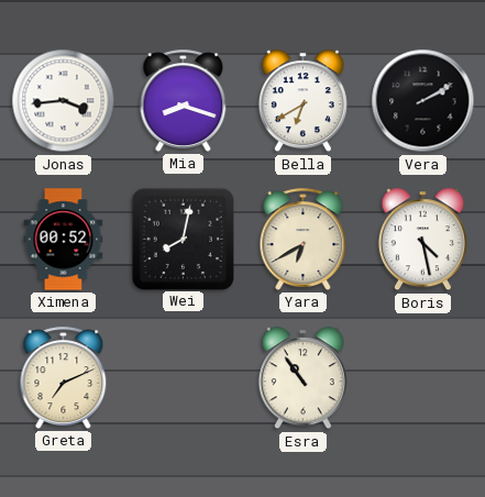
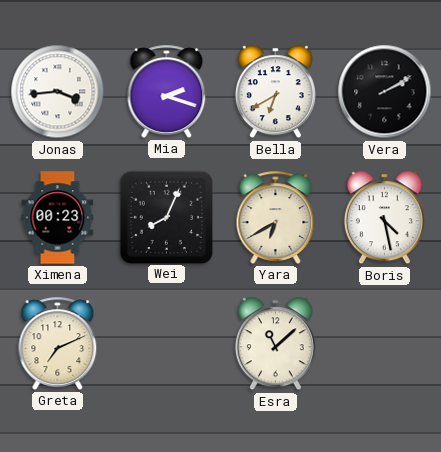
Mia: 8:18 -> 2:18
Ximena: 00:52 -> 00:23
Wei: 8:02 -> 8:04
Esra: 10:54 -> 11:08
